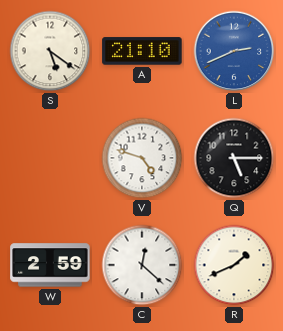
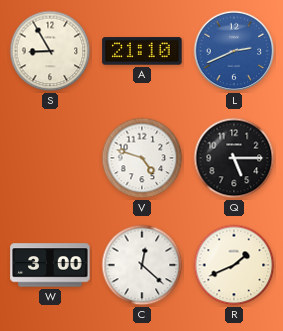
S: 5:21 -> 8:55
W: 2:59 -> 3:00
